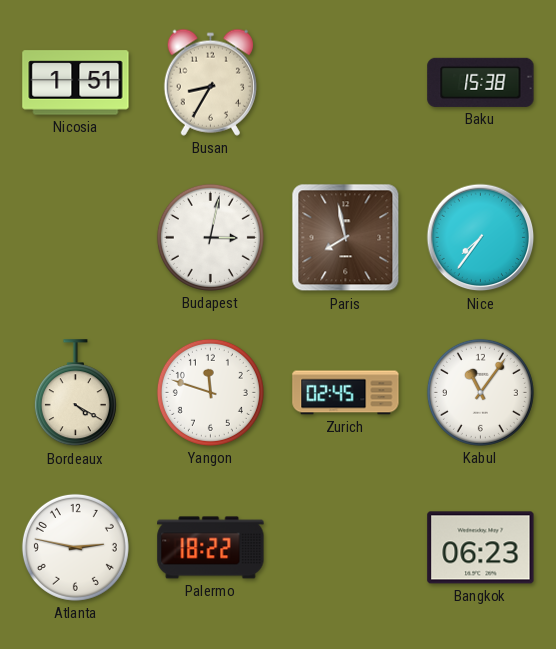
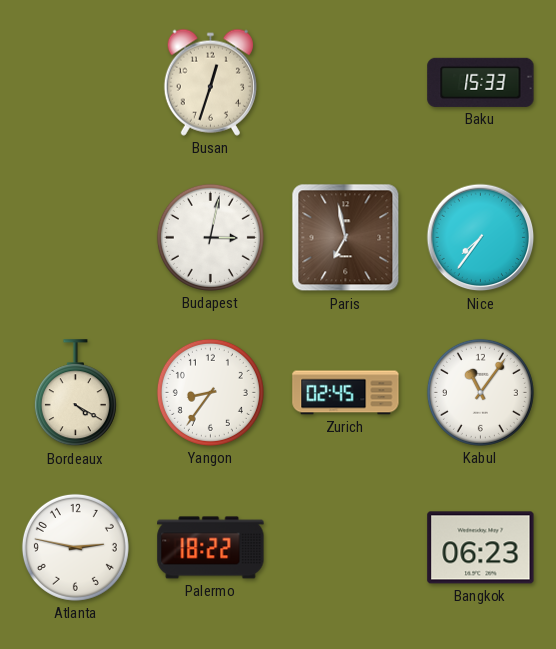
Nicosia: 1:51 -> none
Busan: 8:35 -> 12:33
Baku: 15:38 -> 15:33
Paris: 7:58 -> 6:58
Yangon: 11:48 -> 8:36
